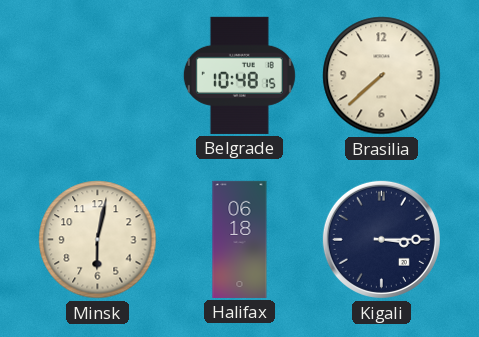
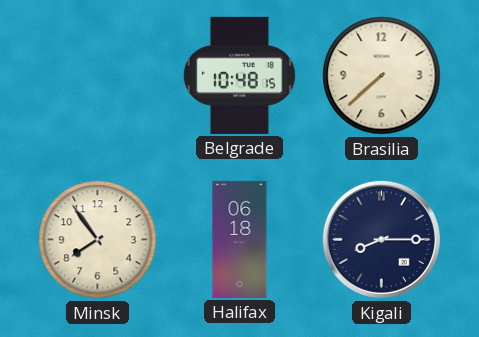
Minsk: 6:02 -> 7:54
Kigali: 3:15 -> 8:15
